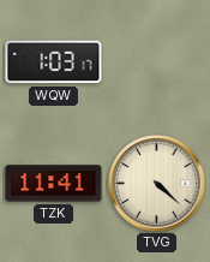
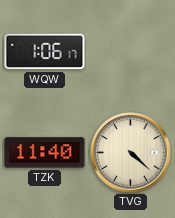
WQW: 1:03 -> 1:06
TZK: 11:41 -> 11:40
